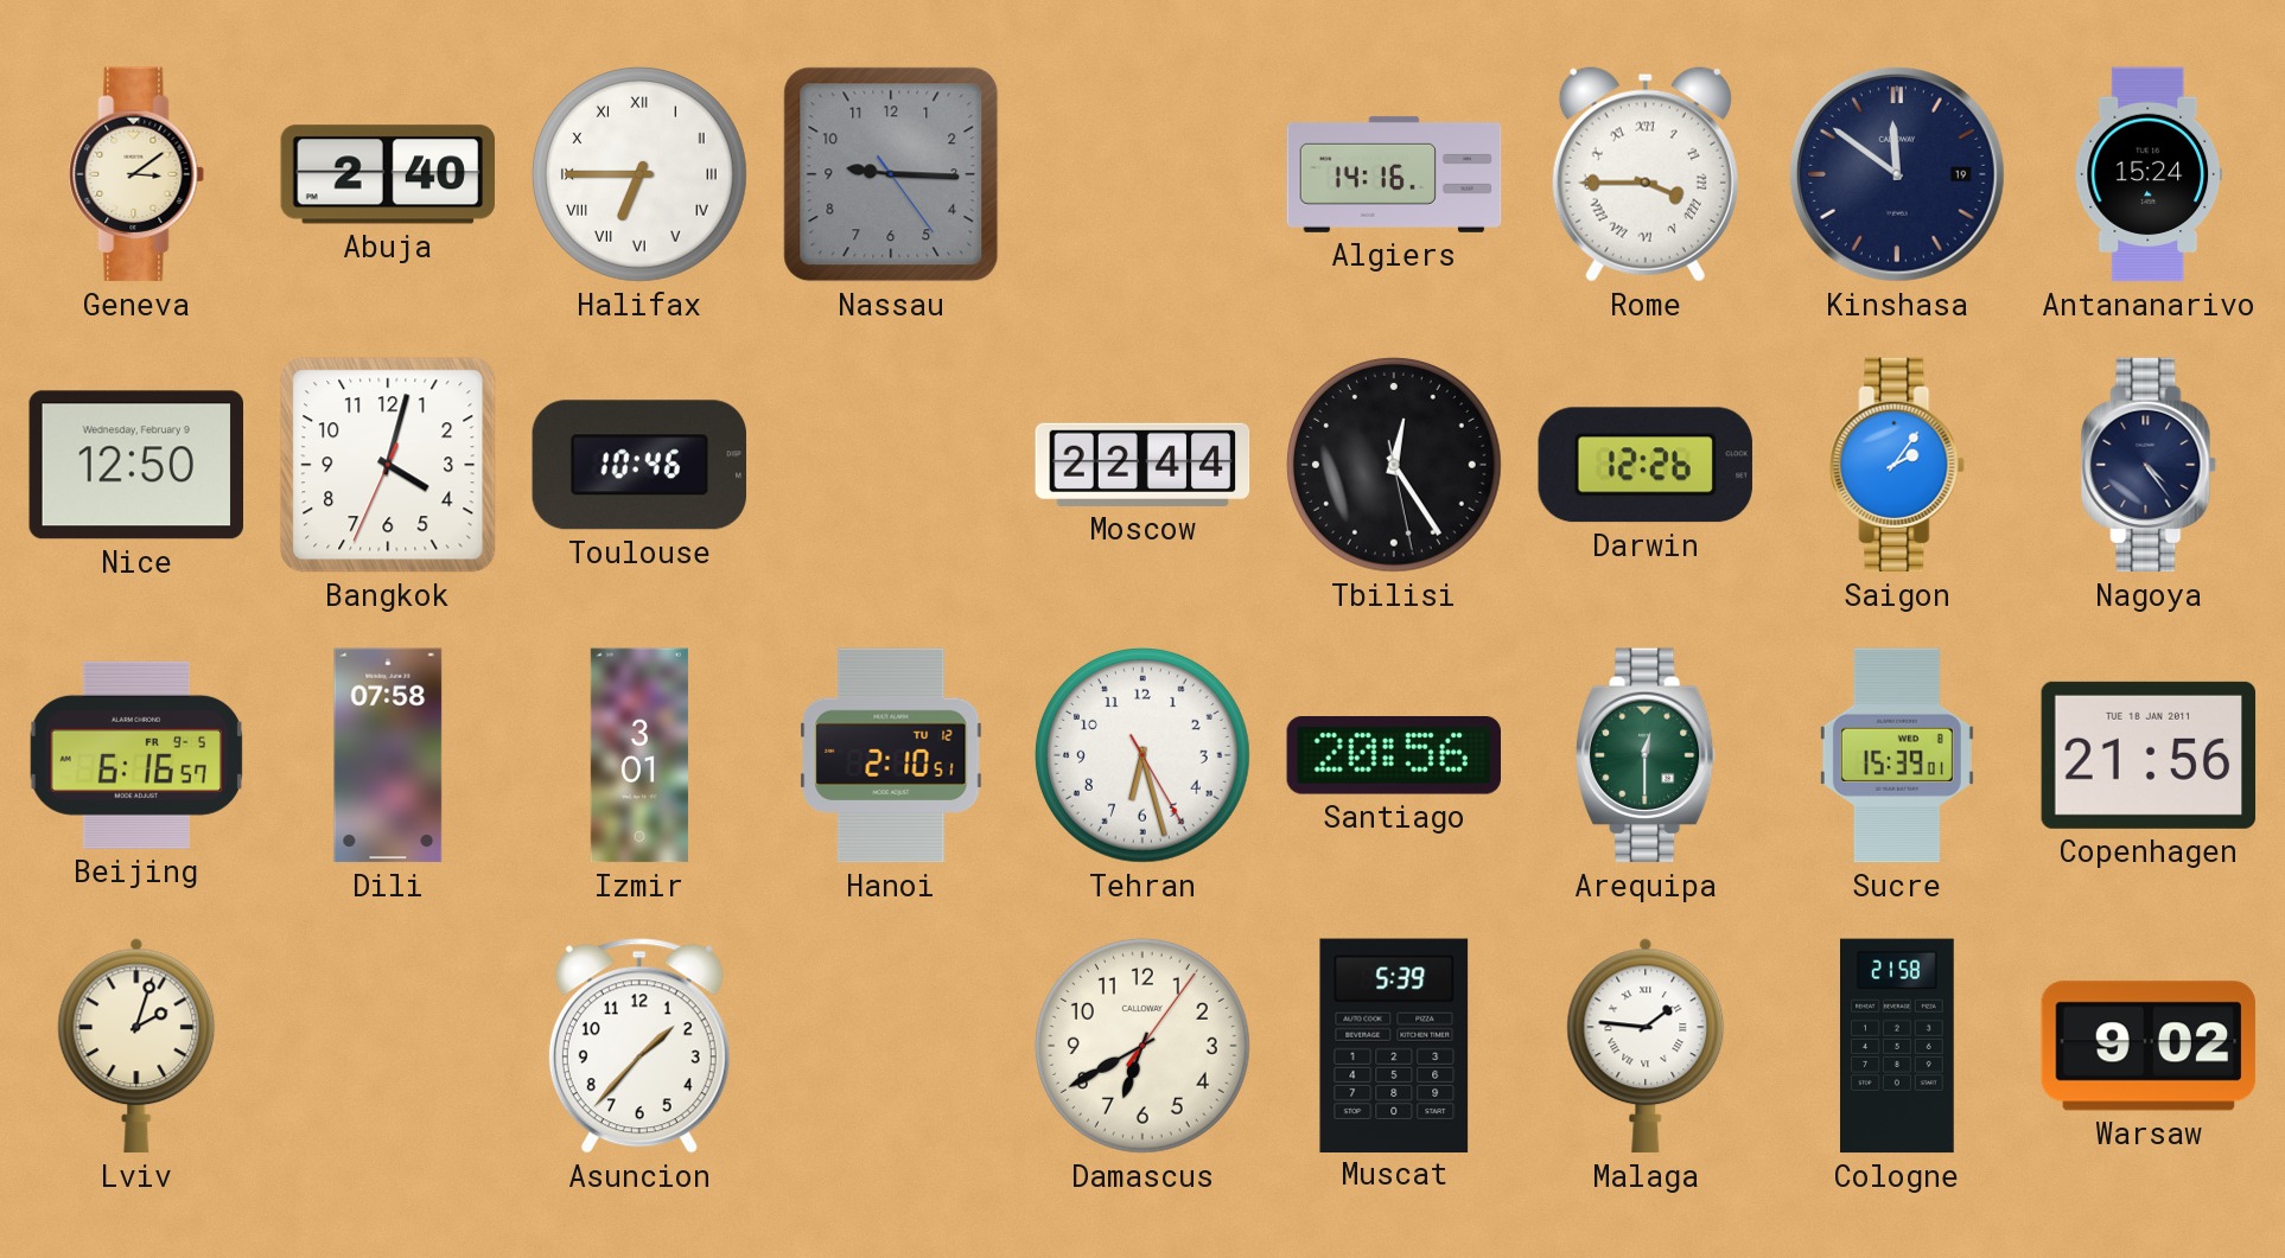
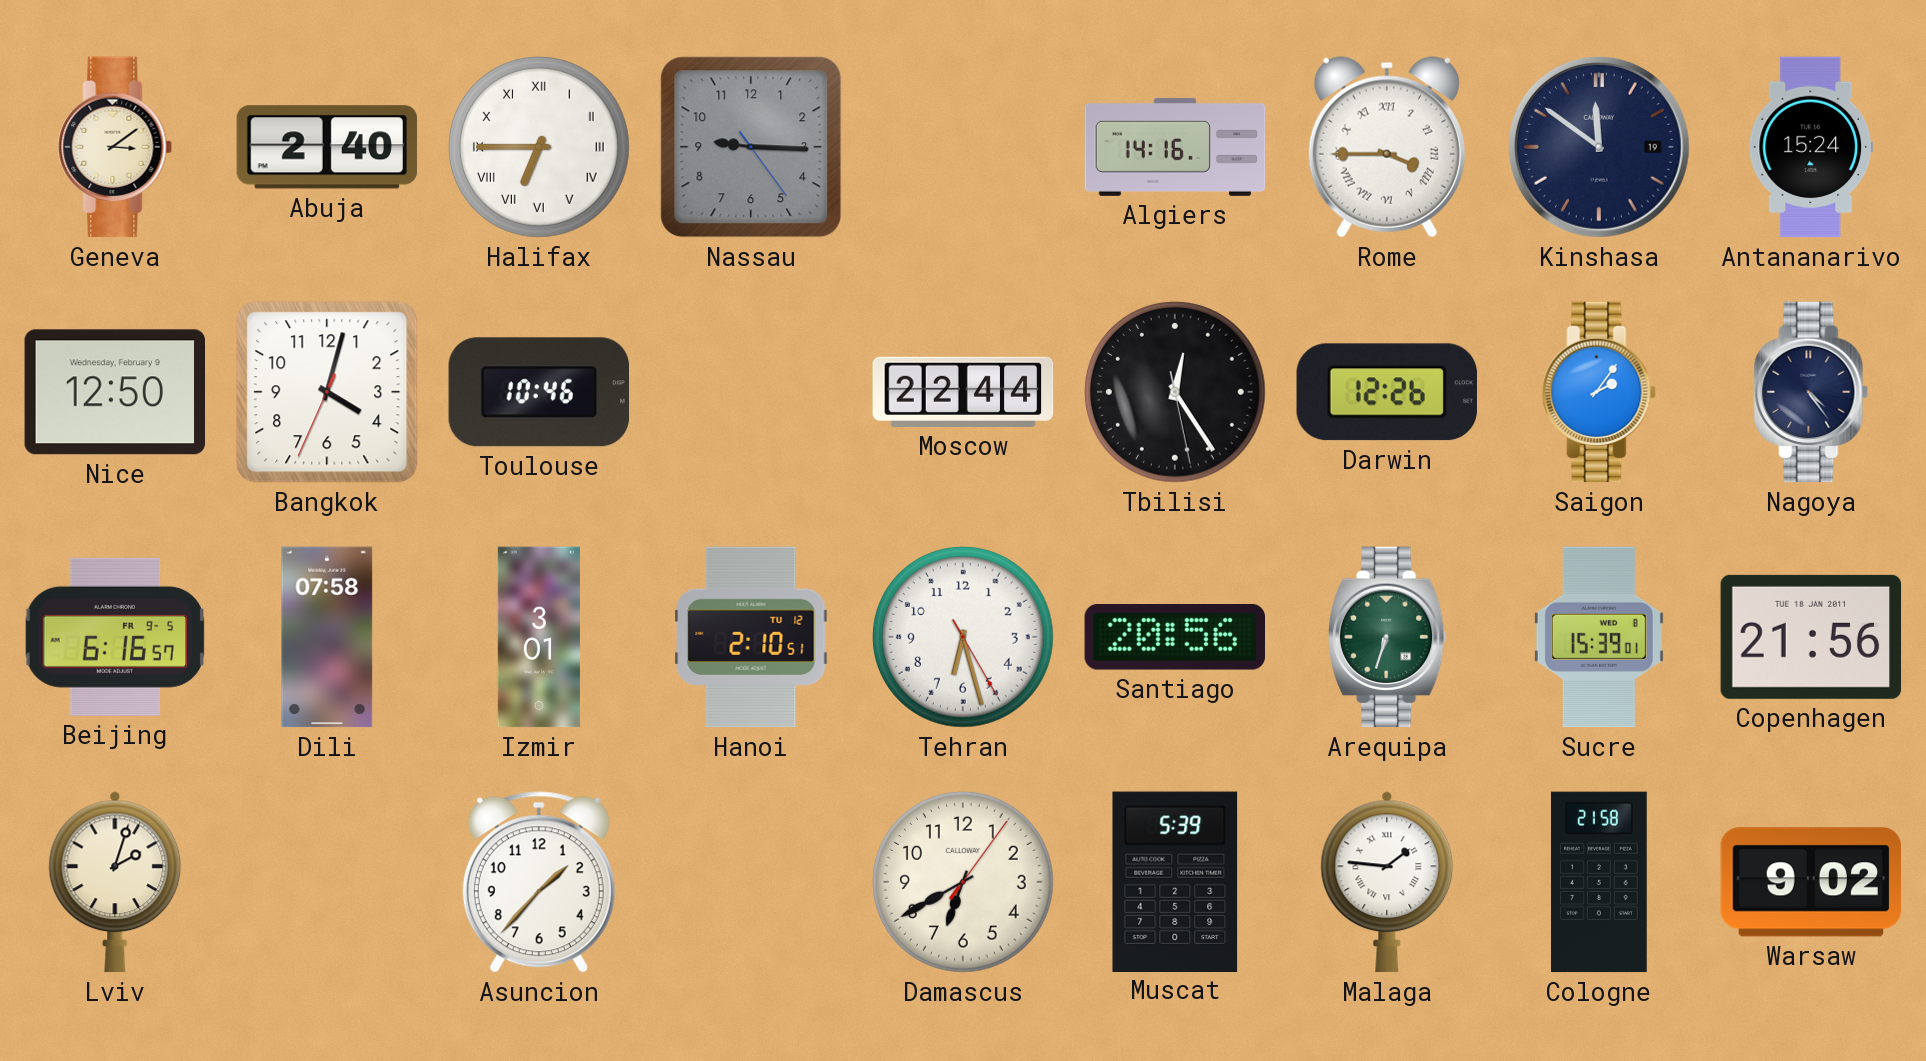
Arequipa: 12:30 -> 6:33
